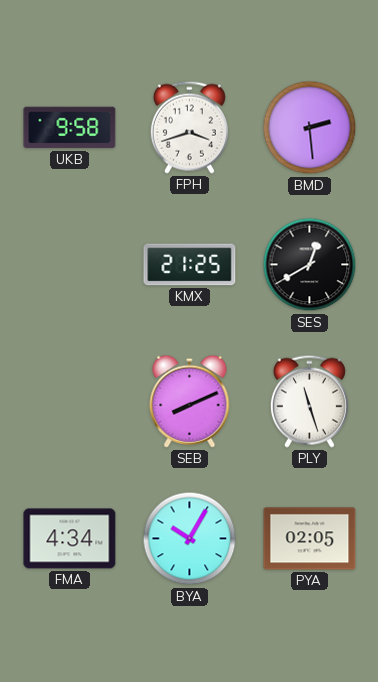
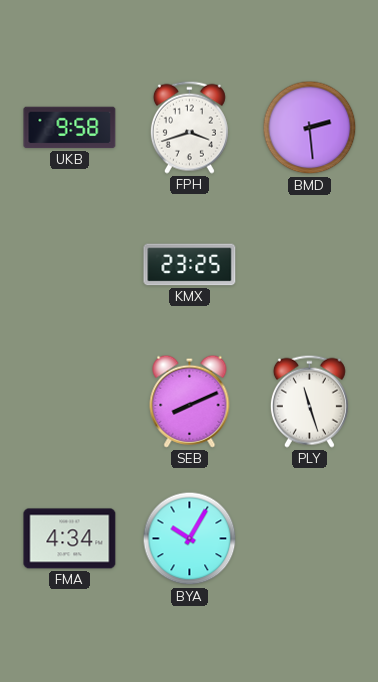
KMX: 21:25 -> 23:25
SES: 12:40 -> none
PYA: 02:05 -> none
